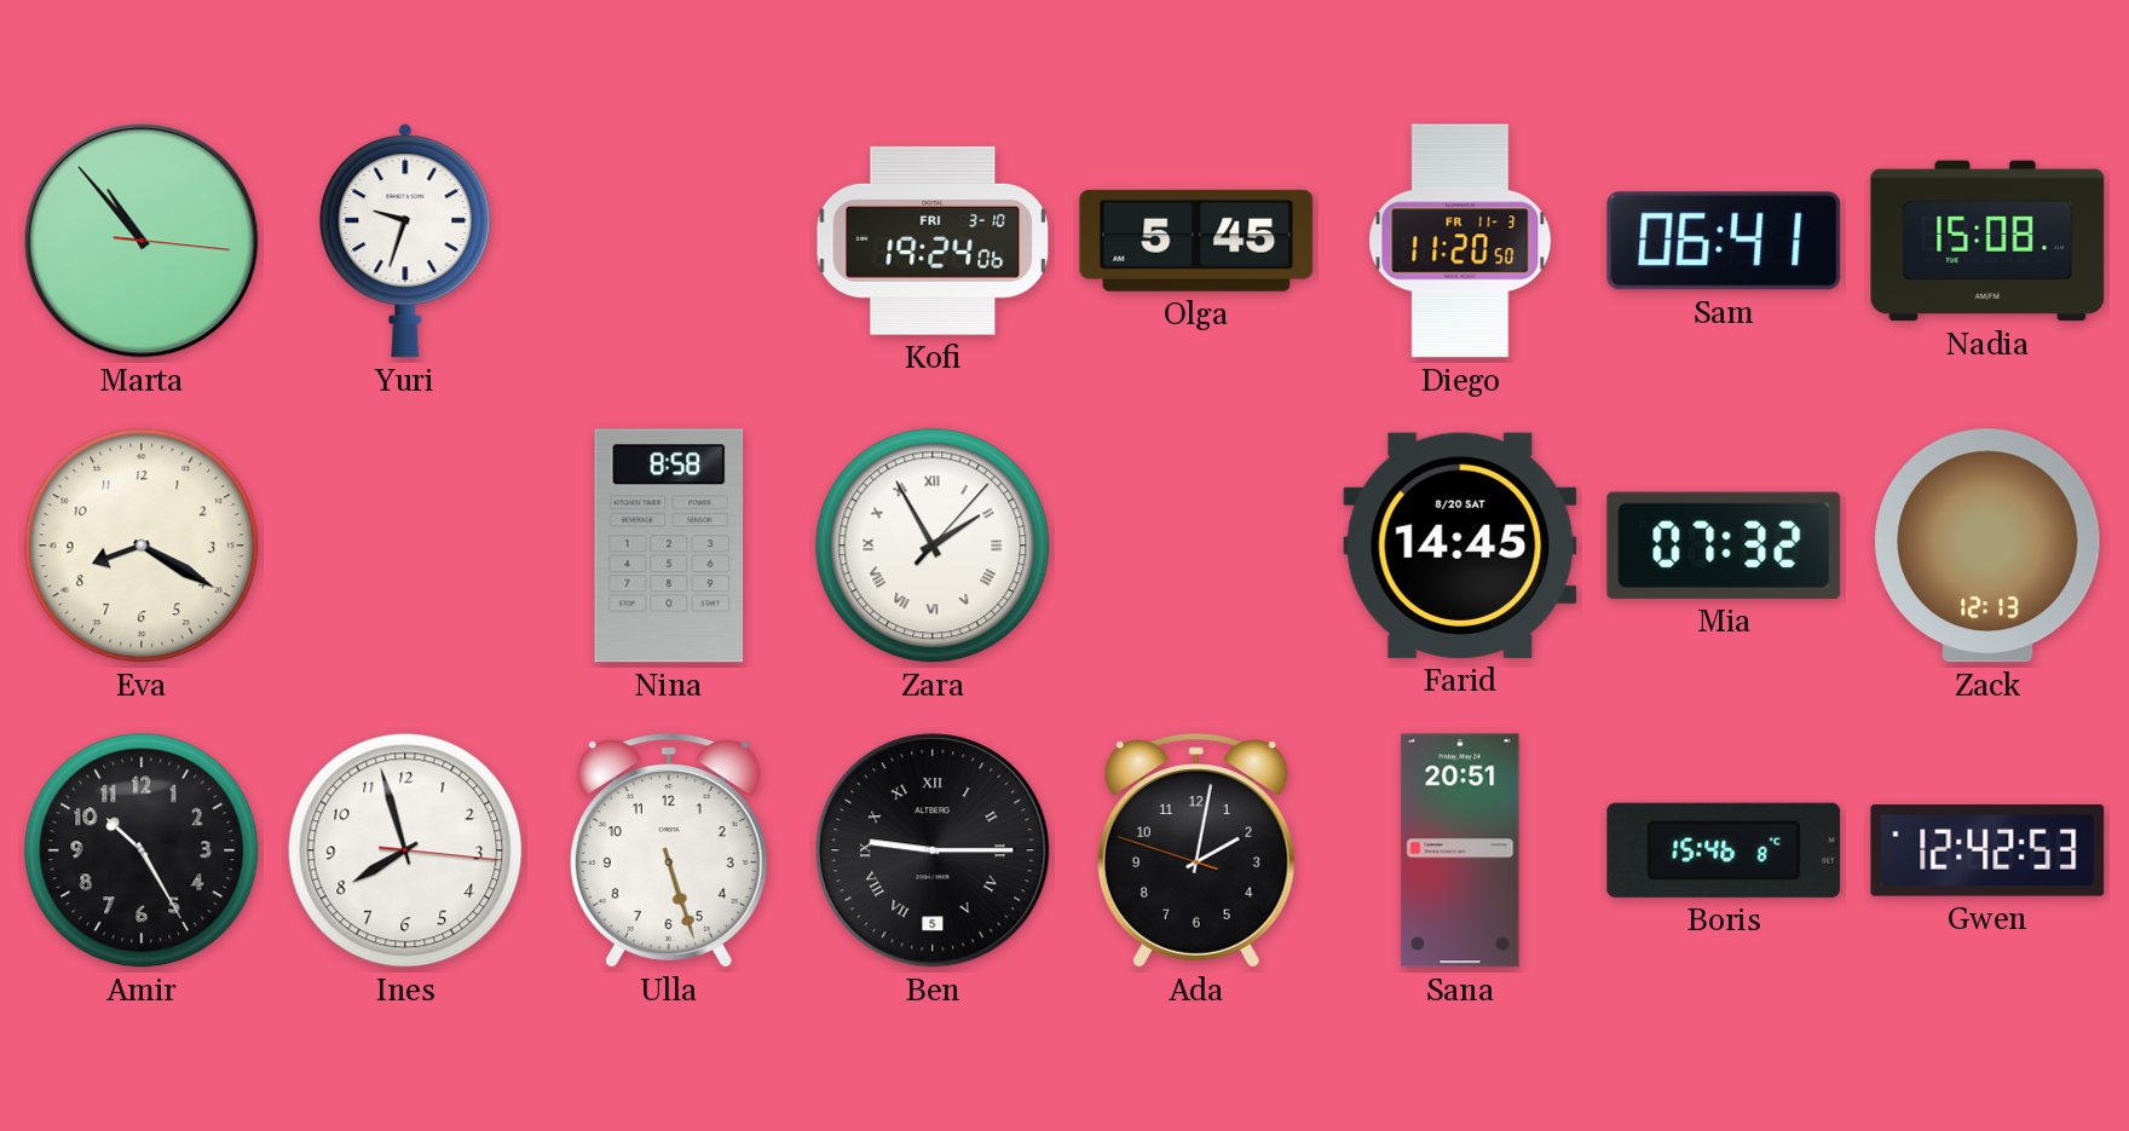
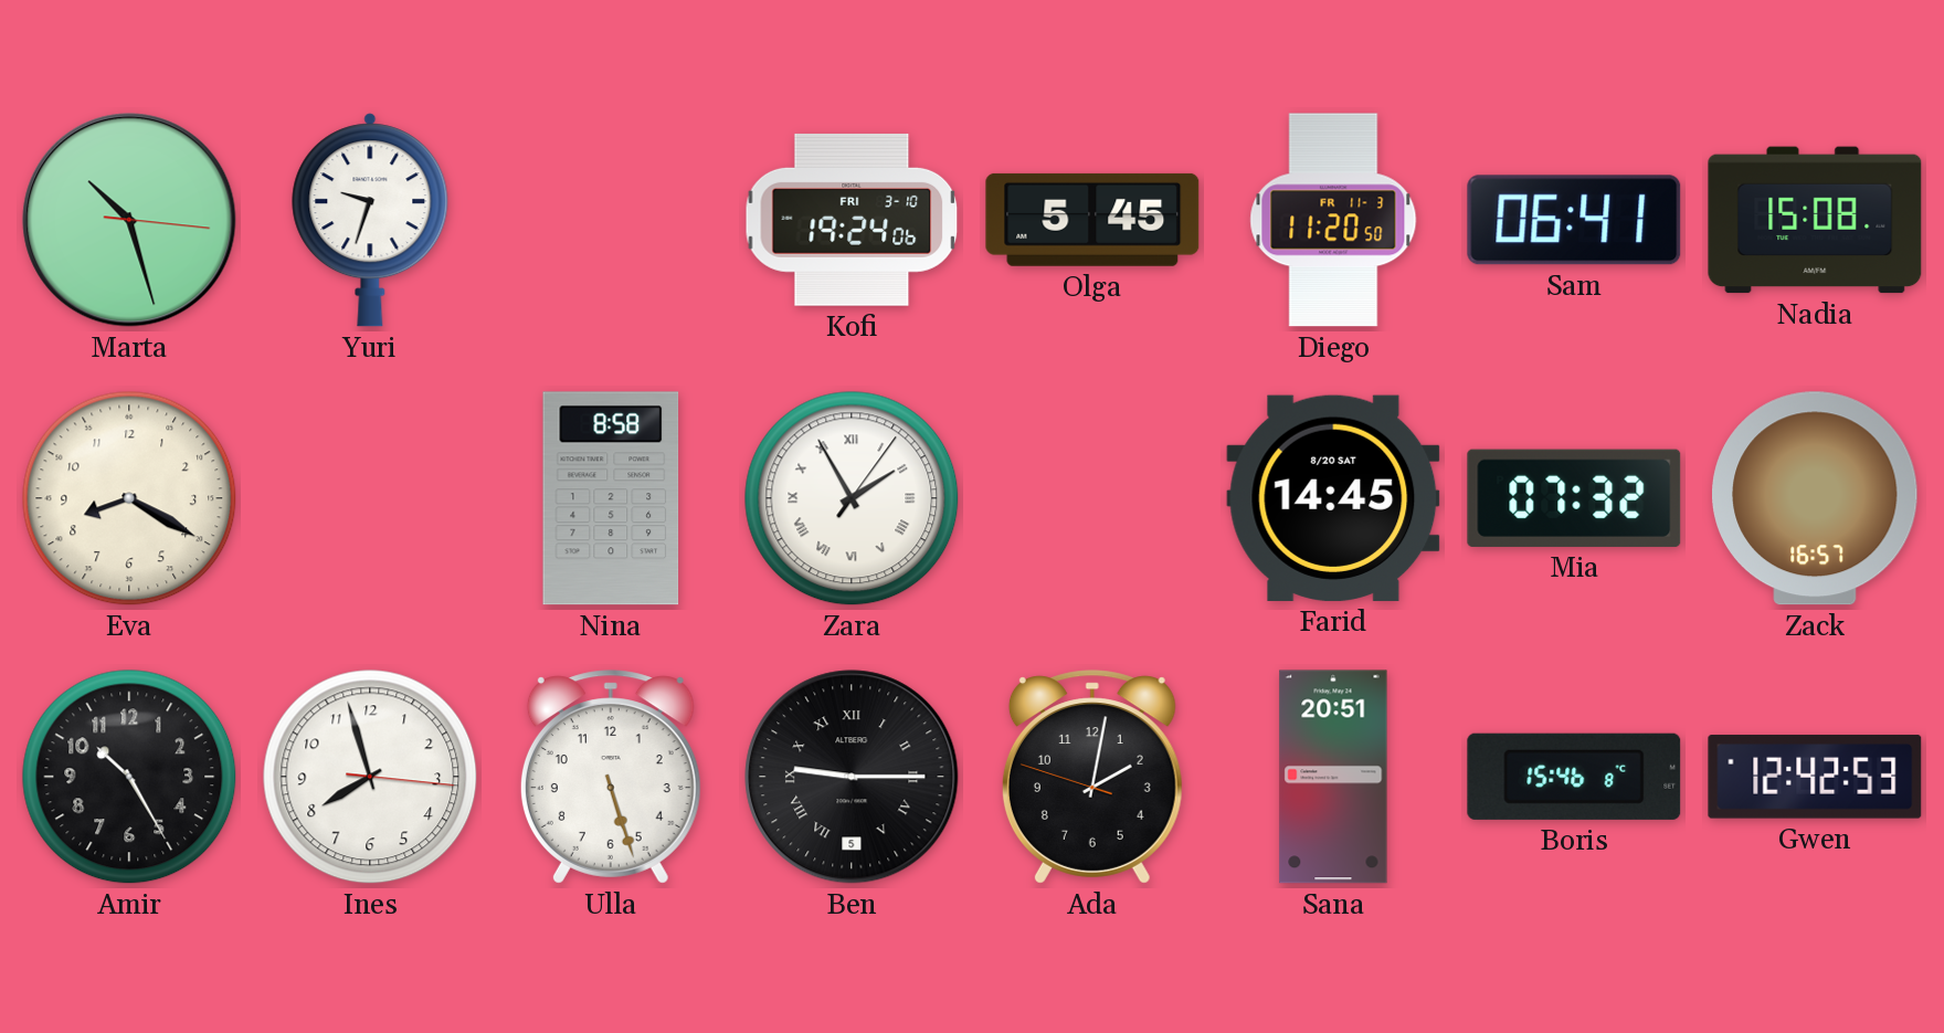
Marta: 10:53 -> 10:27
Zara: 1:55:07 -> 1:55:06
Zack: 12:13 -> 16:57
